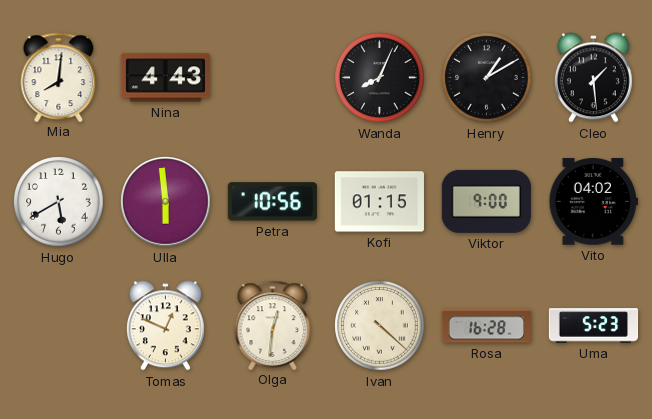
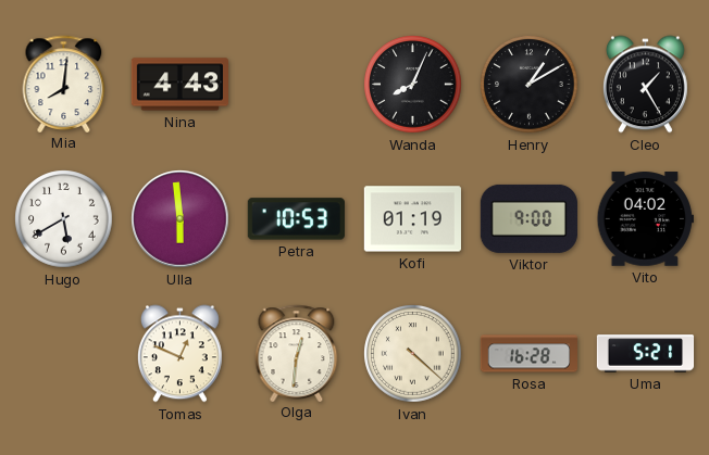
Cleo: 1:29 -> 1:25
Petra: 10:56 -> 10:53
Kofi: 01:15 -> 01:19
Uma: 5:23 -> 5:21
